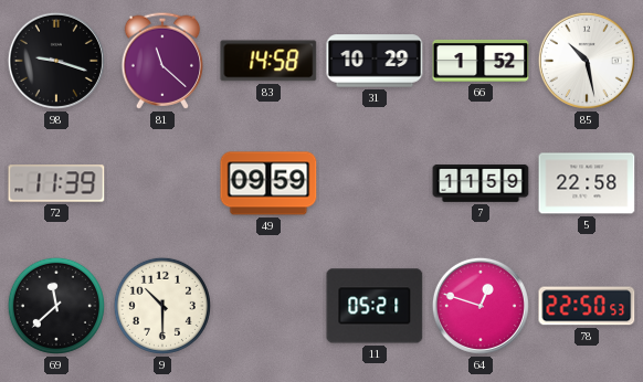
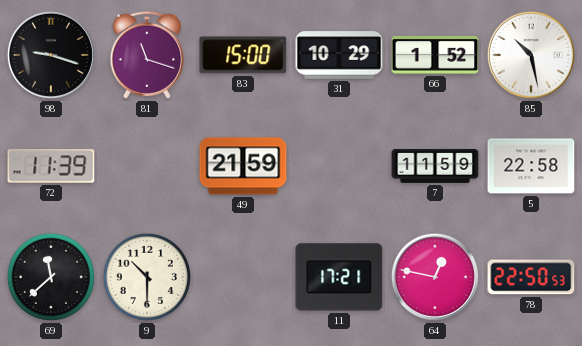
81: 11:22 -> 11:18
83: 14:58 -> 15:00
49: 09:59 -> 21:59
11: 05:21 -> 17:21
64: 12:48 -> 12:47
